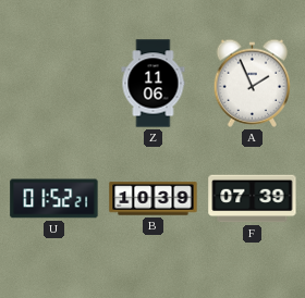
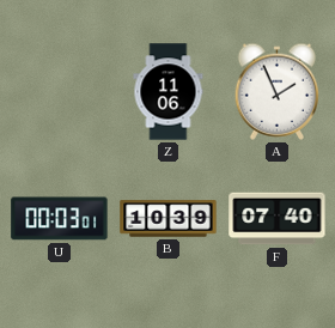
U: 01:52 -> 00:03
F: 07:39 -> 07:40
